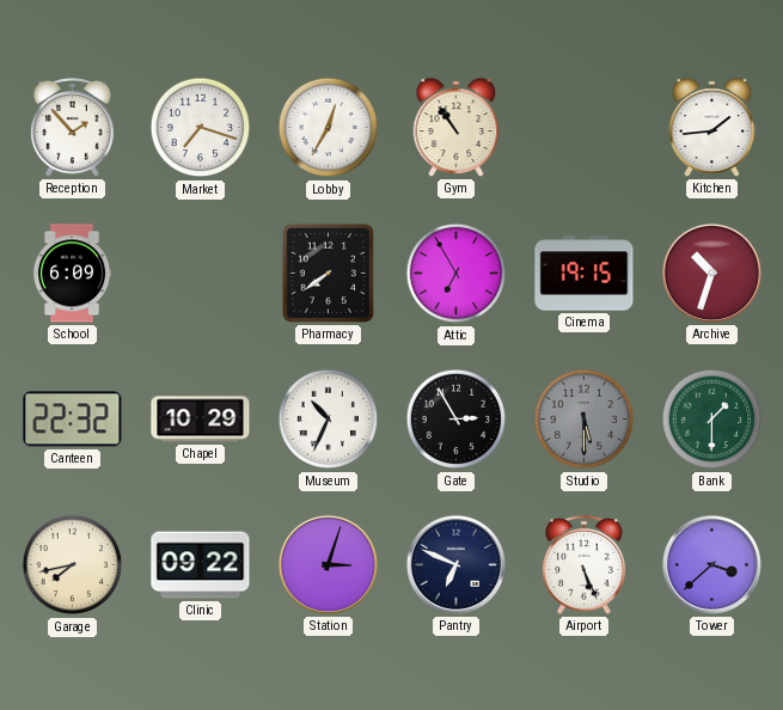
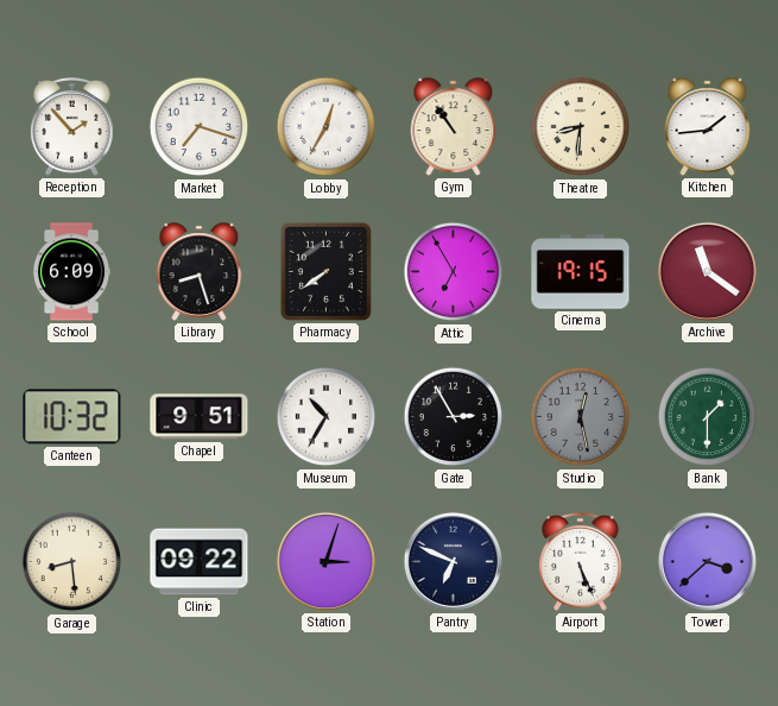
Theatre: none -> 8:31
Library: none -> 8:27
Archive: 10:33 -> 11:21
Canteen: 22:32 -> 10:32
Chapel: 10:29 -> 9:51
Museum: 10:34 -> 10:35
Studio: 5:30 -> 12:28
Garage: 7:43 -> 8:29
